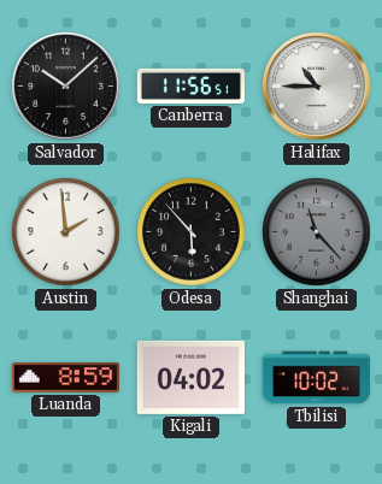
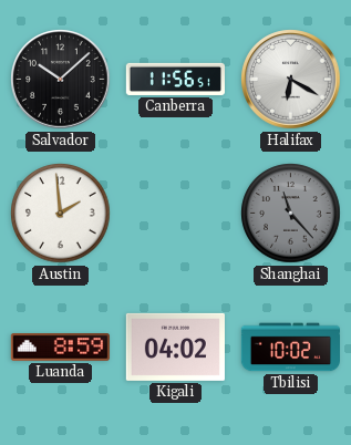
Halifax: 10:45 -> 6:20
Odesa: 5:53 -> none
